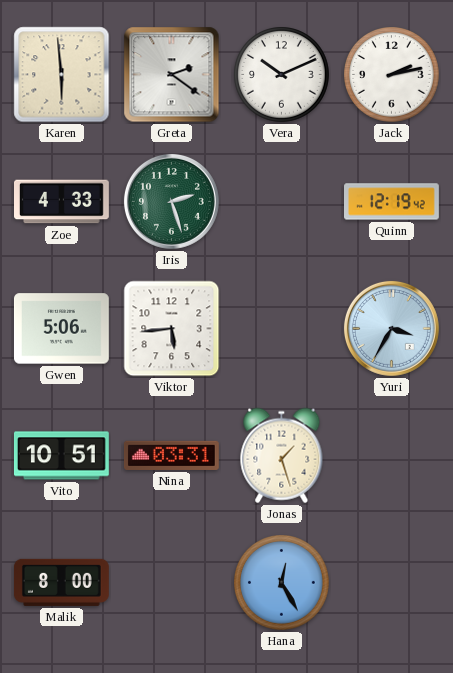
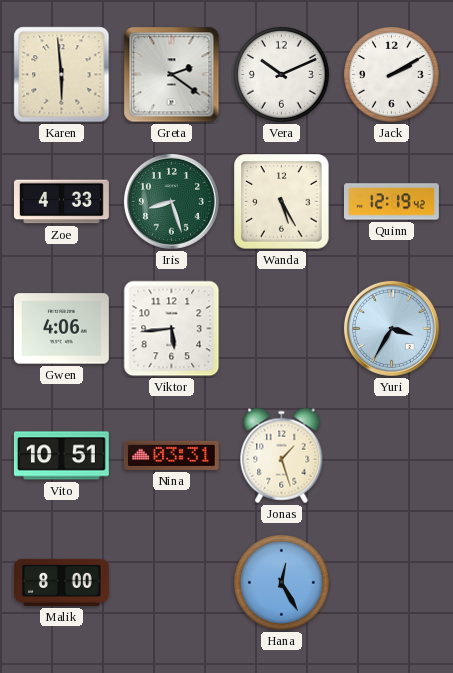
Jack: 2:13 -> 2:10
Iris: 2:27 -> 8:27
Wanda: none -> 5:25
Gwen: 5:06 -> 4:06
